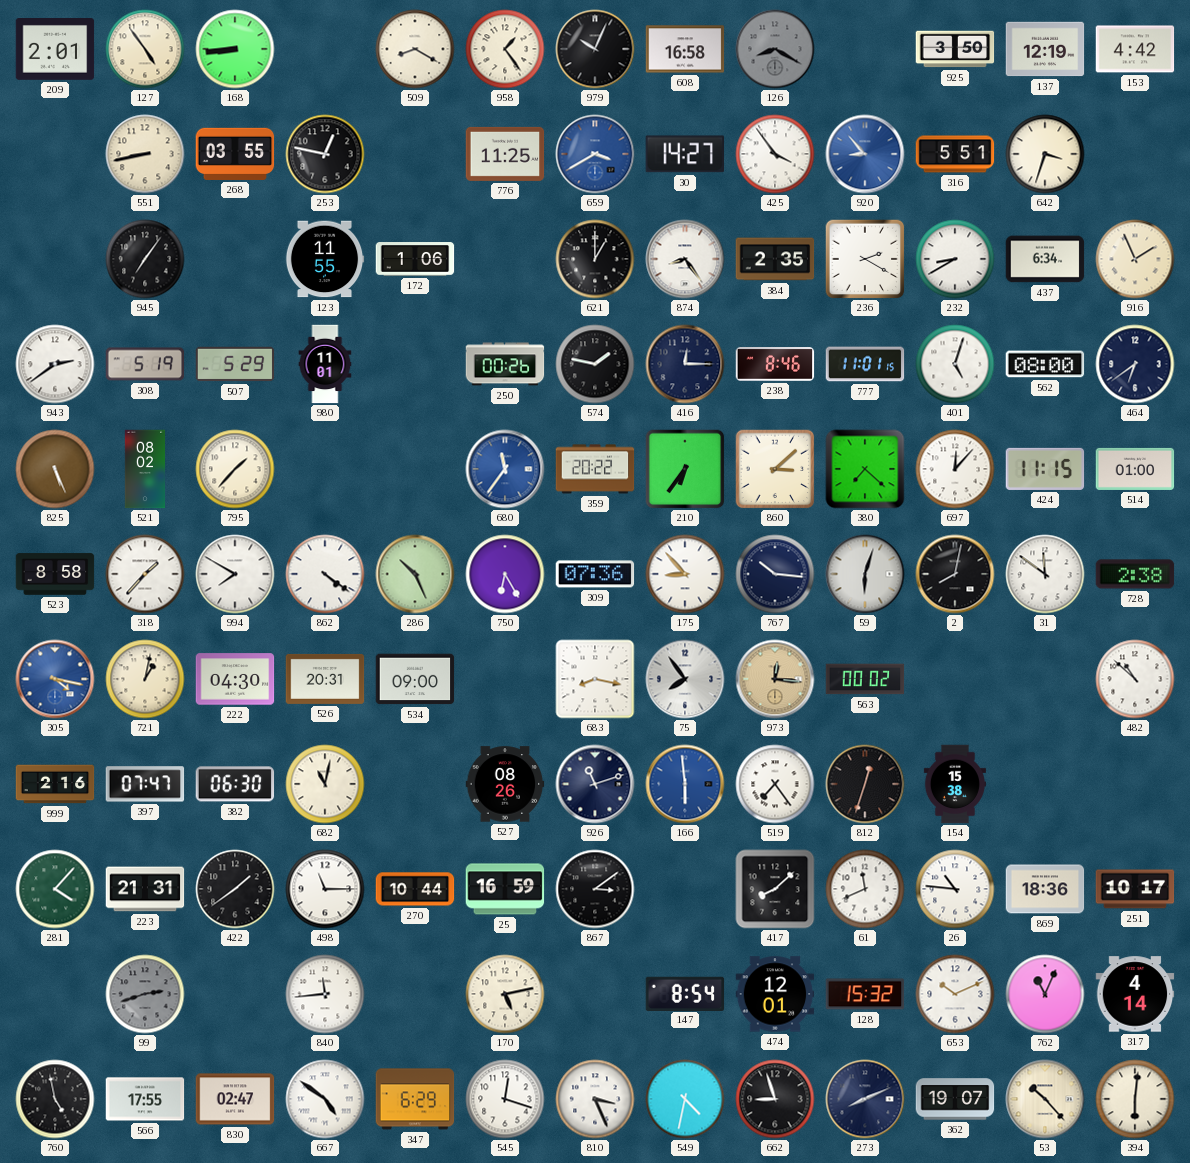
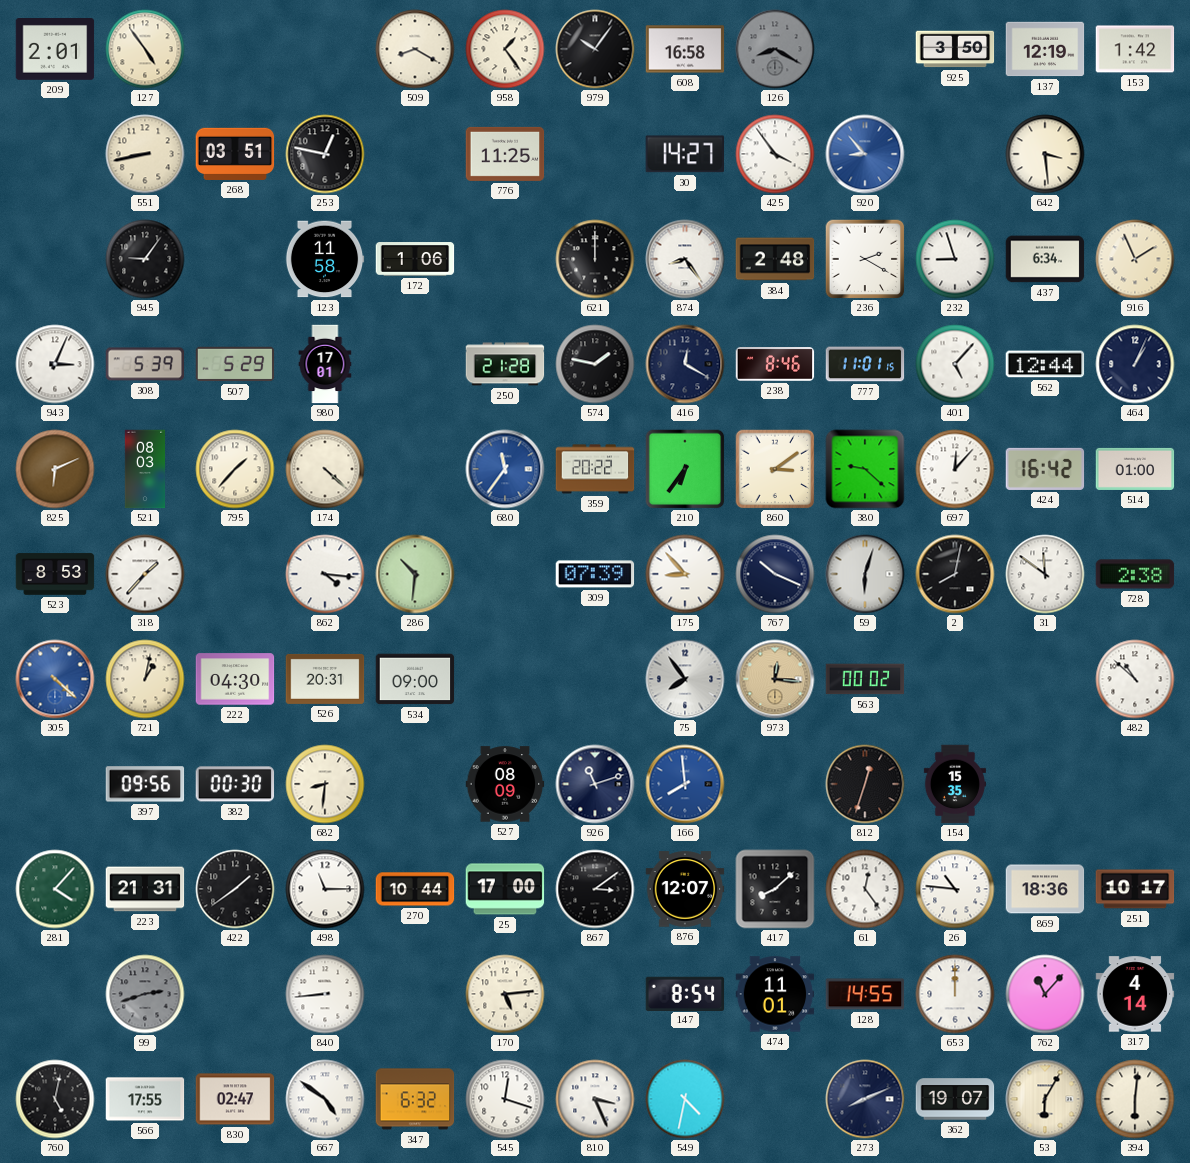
168: 8:44 -> none
979: 10:04 -> 10:06
153: 4:42 -> 1:42
268: 03:55 -> 03:51
659: 3:40 -> none
316: 5:51 -> none
642: 3:33 -> 3:29
945: 7:06 -> 9:06
123: 11:55 -> 11:58
621: 1:00 -> 12:00
384: 2:35 -> 2:48
232: 8:40 -> 8:57
943: 2:39 -> 3:04
308: 5:19 -> 5:39
980: 11:01 -> 17:01
250: 00:26 -> 21:28
416: 12:15 -> 12:20
401: 5:03 -> 5:07
562: 08:00 -> 12:44
464: 6:39 -> 1:04
825: 5:26 -> 6:11
521: 08:02 -> 08:03
174: none -> 4:22
860: 3:08 -> 3:09
380: 7:22 -> 9:22
424: 11:15 -> 16:42
523: 8:58 -> 8:53
994: 7:50 -> none
862: 4:21 -> 4:16
286: 10:26 -> 10:31
750: 6:25 -> none
309: 07:36 -> 07:39
767: 10:16 -> 10:19
305: 4:17 -> 4:22
683: 8:17 -> none
999: 2:16 -> none
397: 07:47 -> 09:56
382: 06:30 -> 00:30
682: 11:02 -> 8:31
527: 08:26 -> 08:09
166: 5:59 -> 7:59
519: 7:24 -> none
154: 15:38 -> 15:35
25: 16:59 -> 17:00
876: none -> 12:07
61: 11:41 -> 12:24
840: 11:44 -> 8:44
170: 5:13 -> 5:14
474: 12:01 -> 11:01
128: 15:32 -> 14:55
653: 10:11 -> 12:00
762: 11:04 -> 11:07
760: 4:58 -> 5:02
347: 6:29 -> 6:32
662: 8:57 -> none
53: 10:23 -> 6:05
